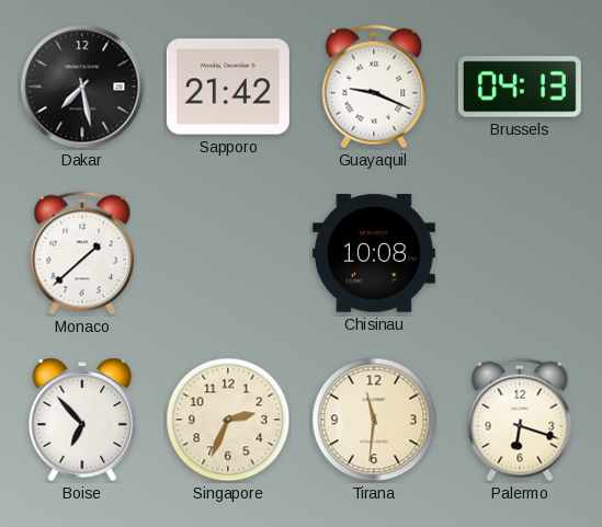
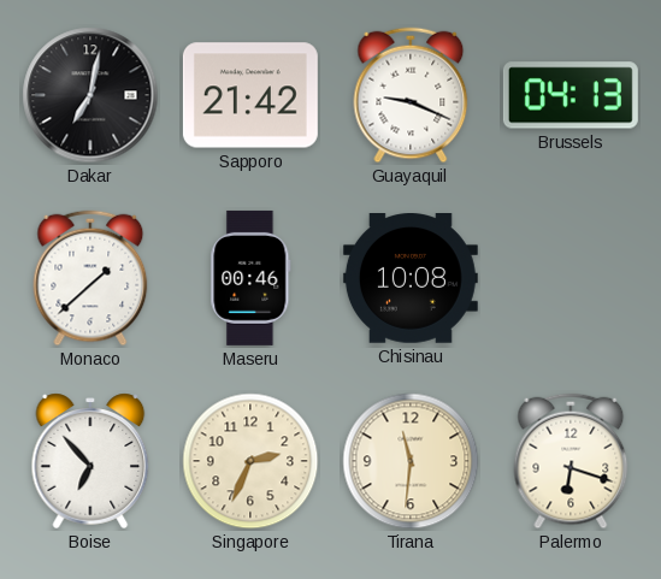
Dakar: 7:28 -> 7:02
Maseru: none -> 00:46
